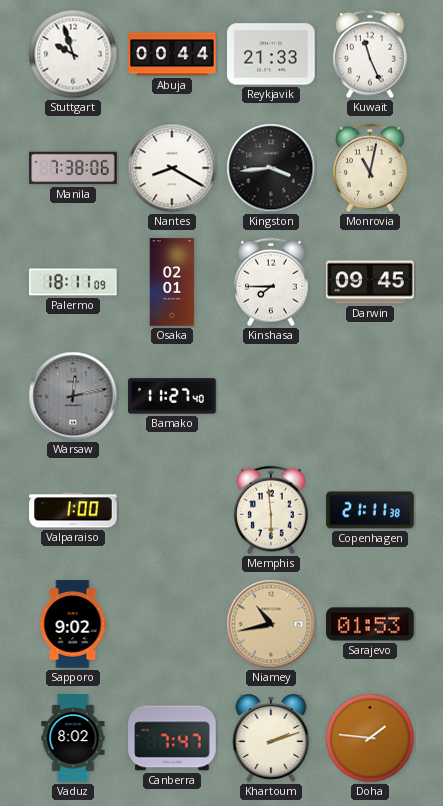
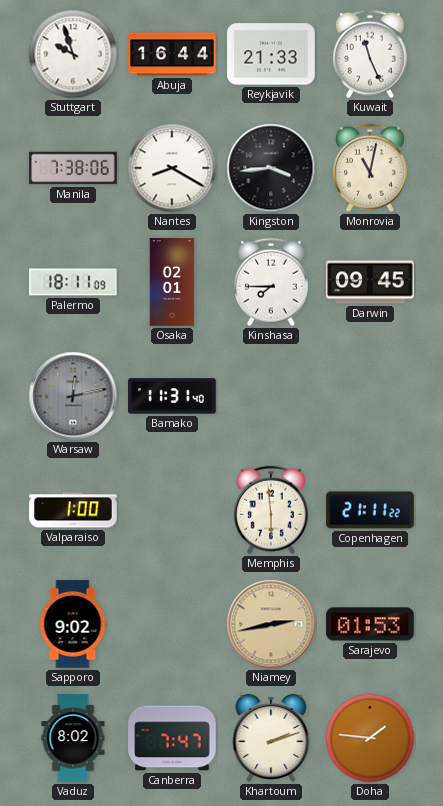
Abuja: 00:44 -> 16:44
Bamako: 11:27 -> 11:31
Copenhagen: 21:11:38 -> 21:11:22
Niamey: 10:43 -> 2:43
